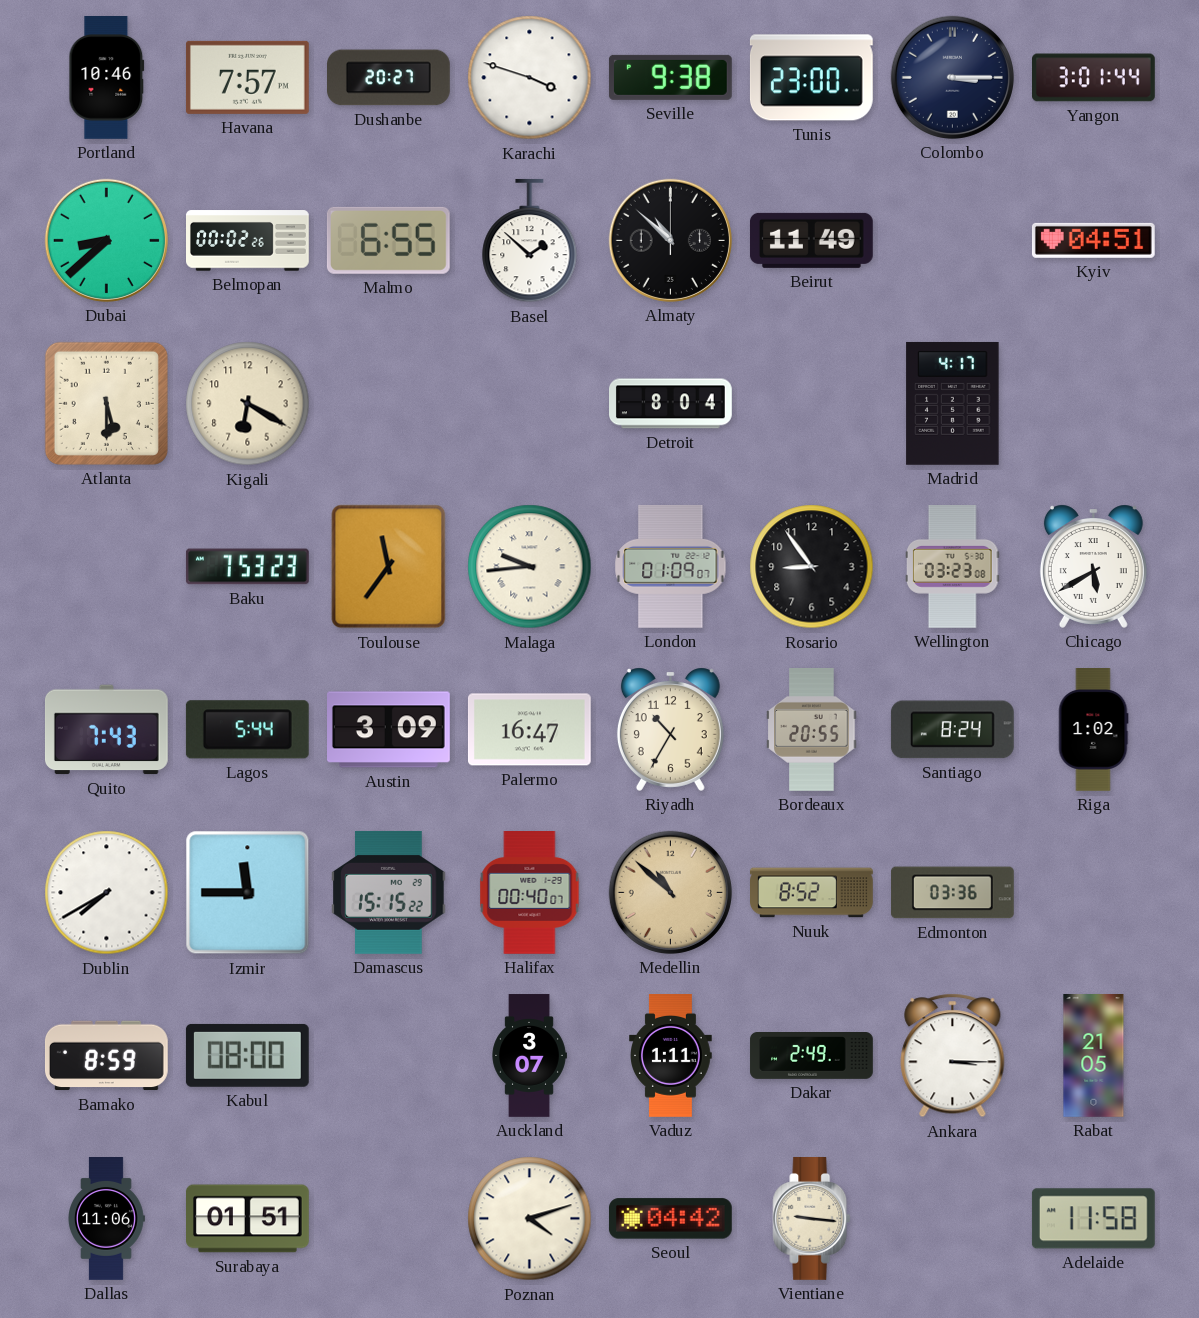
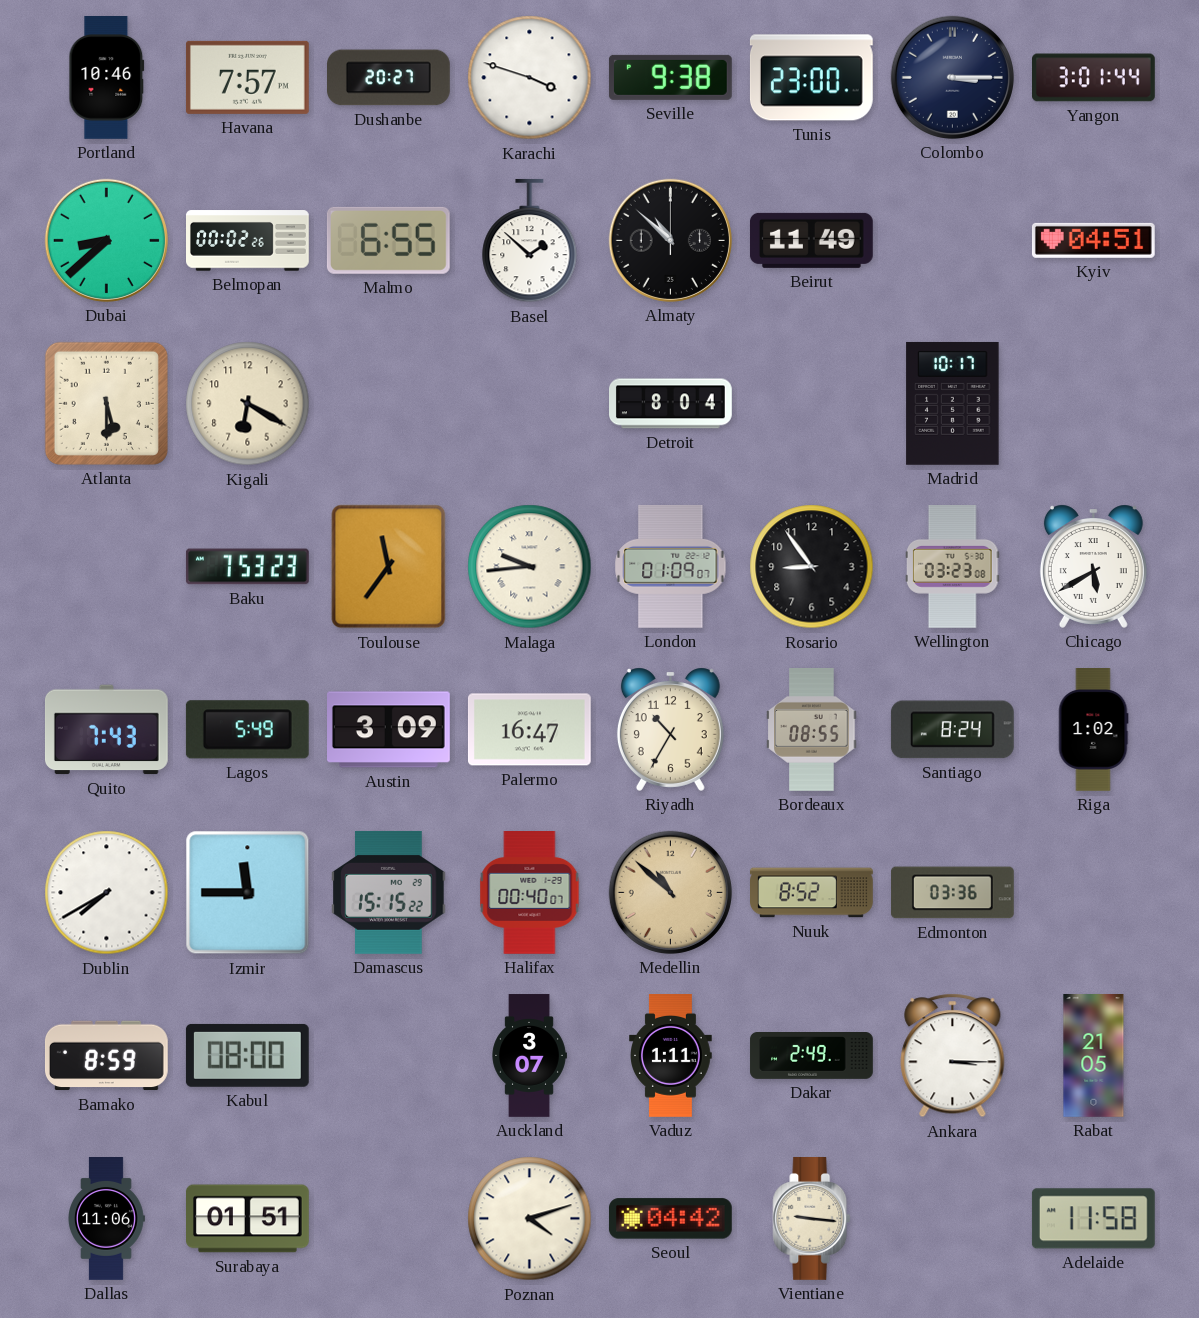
Madrid: 4:17 -> 10:17
Lagos: 5:44 -> 5:49
Bordeaux: 20:55 -> 08:55
